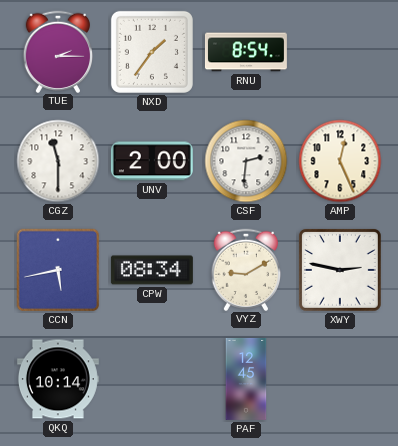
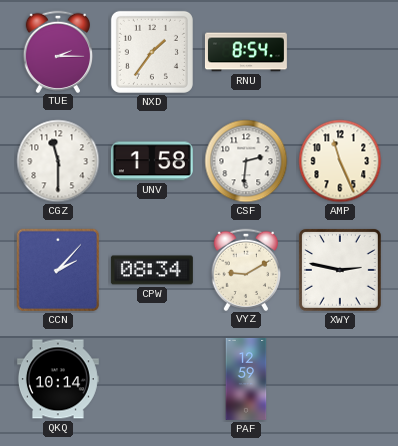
UNV: 2:00 -> 1:58
AMP: 12:26 -> 11:26
CCN: 5:43 -> 2:07
PAF: 12:45 -> 12:59
